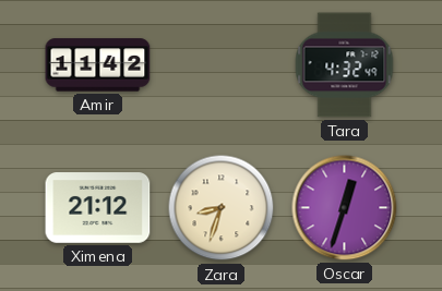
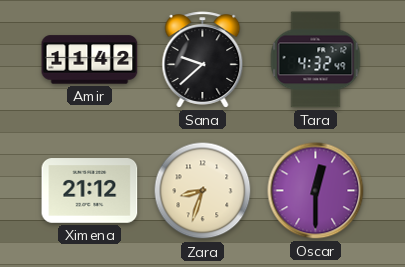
Sana: none -> 9:38
Oscar: 12:33 -> 12:30
